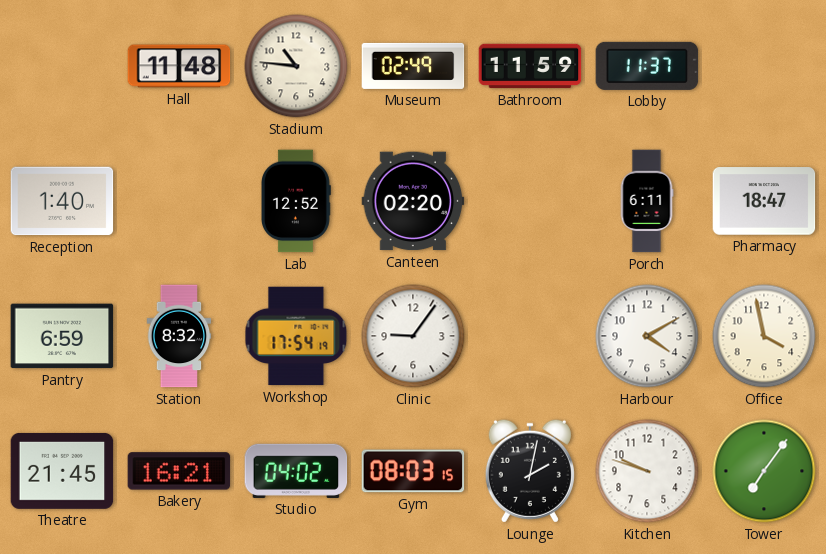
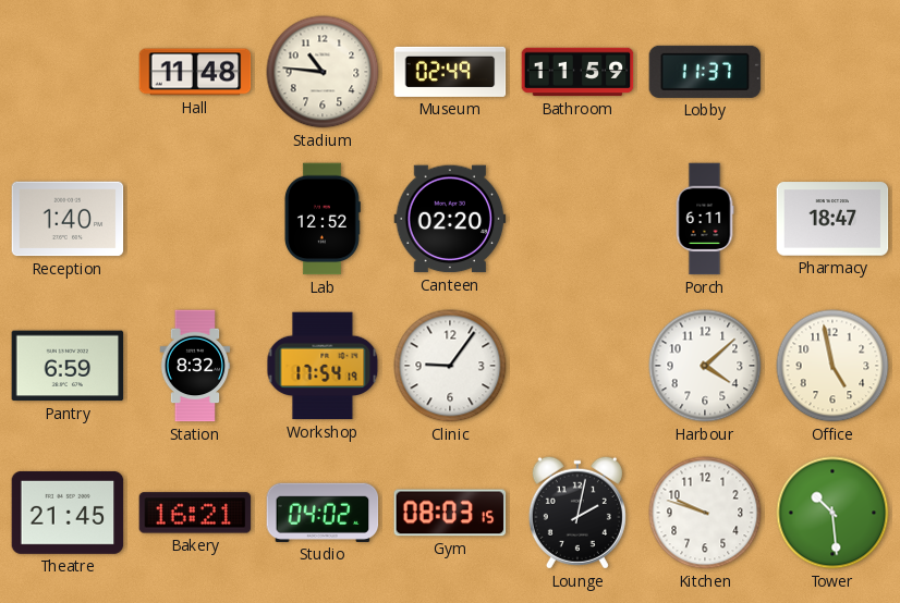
Harbour: 4:10 -> 4:08
Office: 3:58 -> 4:58
Tower: 7:06 -> 10:29
